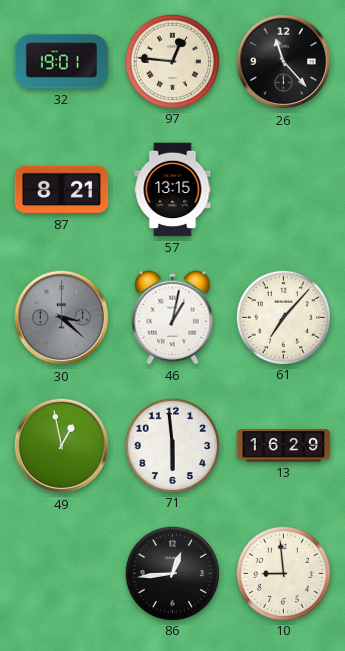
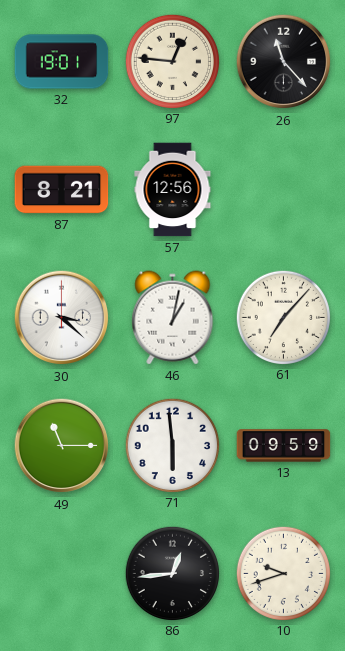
57: 13:15 -> 12:56
30 dial: grey -> white
49: 12:58 -> 11:15
13: 16:29 -> 09:59
10: 8:59 -> 9:42
